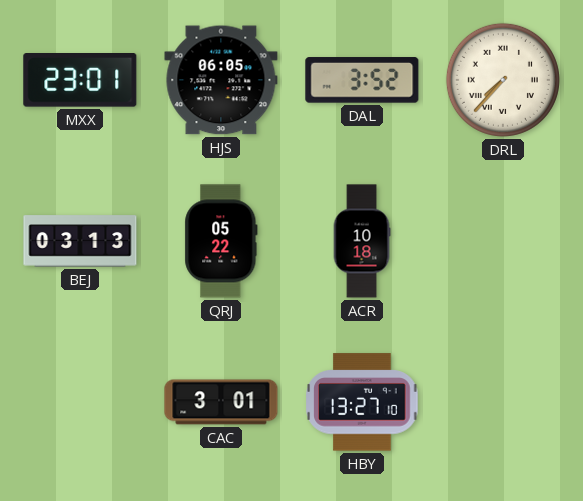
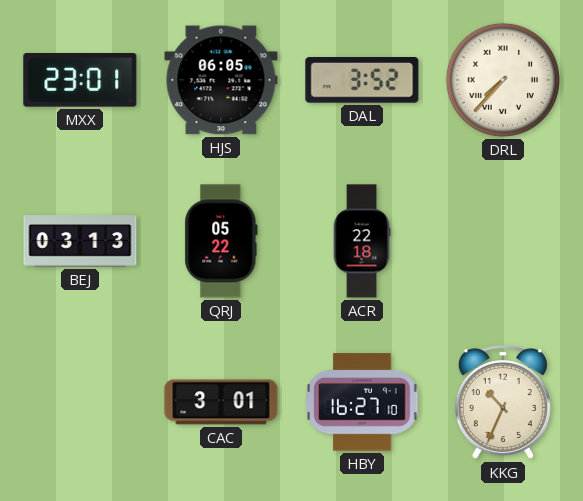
ACR: 10:18 -> 22:18
HBY: 13:27 -> 16:27
KKG: none -> 10:34
